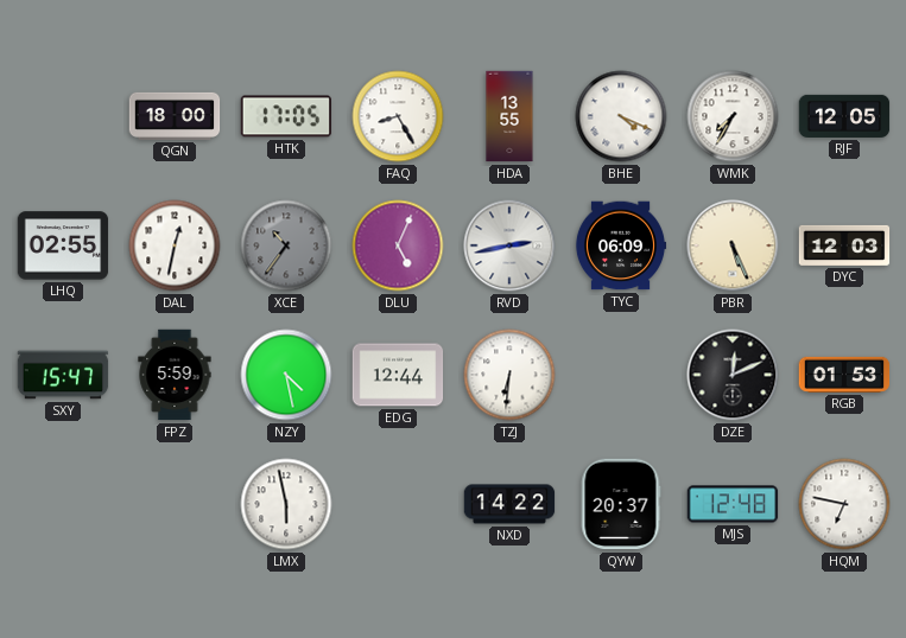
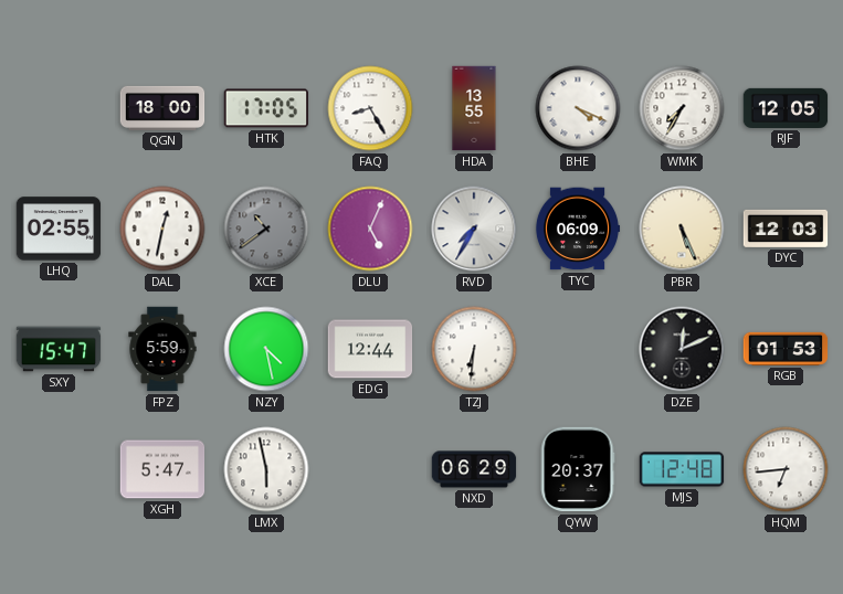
XCE: 10:36 -> 10:39
RVD: 2:43 -> 7:35
XGH: none -> 5:47
NXD: 14:22 -> 06:29
HQM: 6:47 -> 6:44
